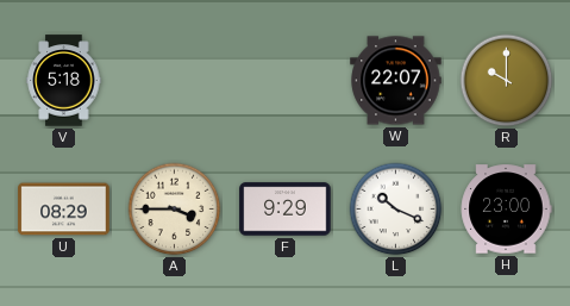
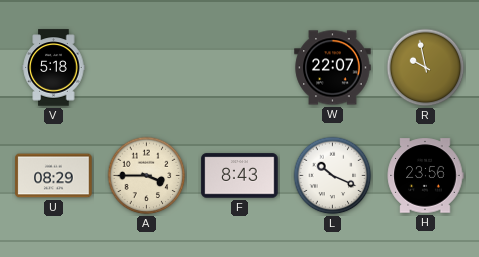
R: 10:00 -> 9:58
F: 9:29 -> 8:43
H: 23:00 -> 23:56
